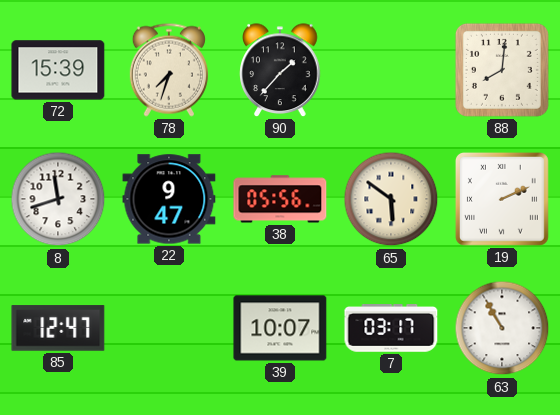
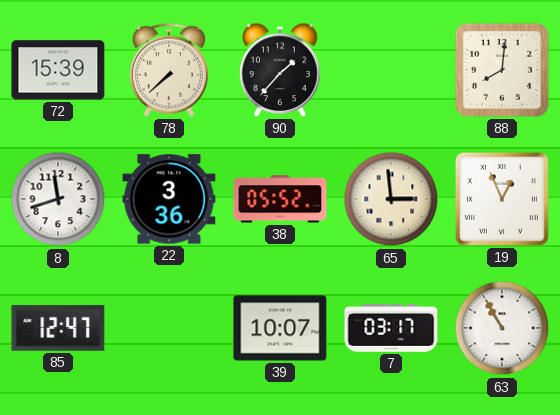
78: 7:33 -> 7:38
22: 9:47 -> 3:36
38: 05:56 -> 05:52
65: 5:51 -> 2:59
19: 2:11 -> 12:56
